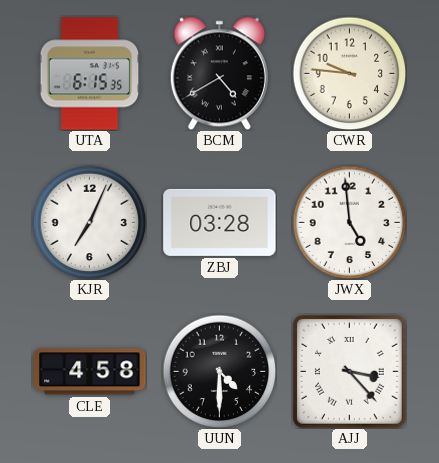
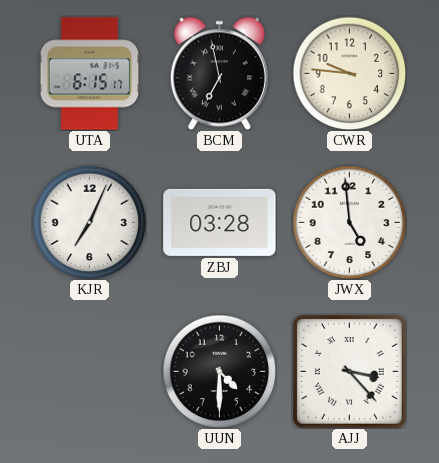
UTA: 6:15:35 -> 6:15:17
BCM: 4:40 -> 6:58
CLE: 4:58 -> none
